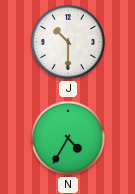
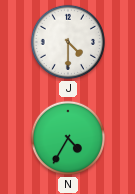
J: 10:30 -> 4:30
